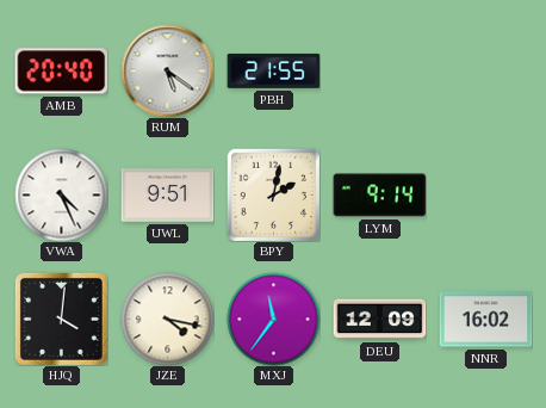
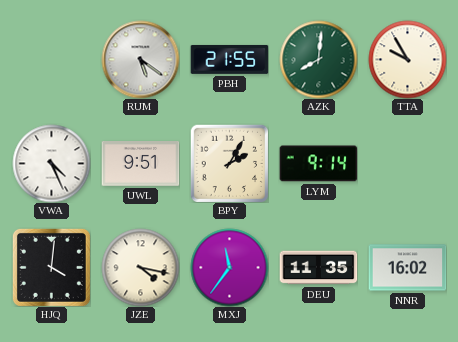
AMB: 20:40 -> none
AZK: none -> 8:01
TTA: none -> 9:55
BPY: 2:02 -> 2:05
DEU: 12:09 -> 11:35
